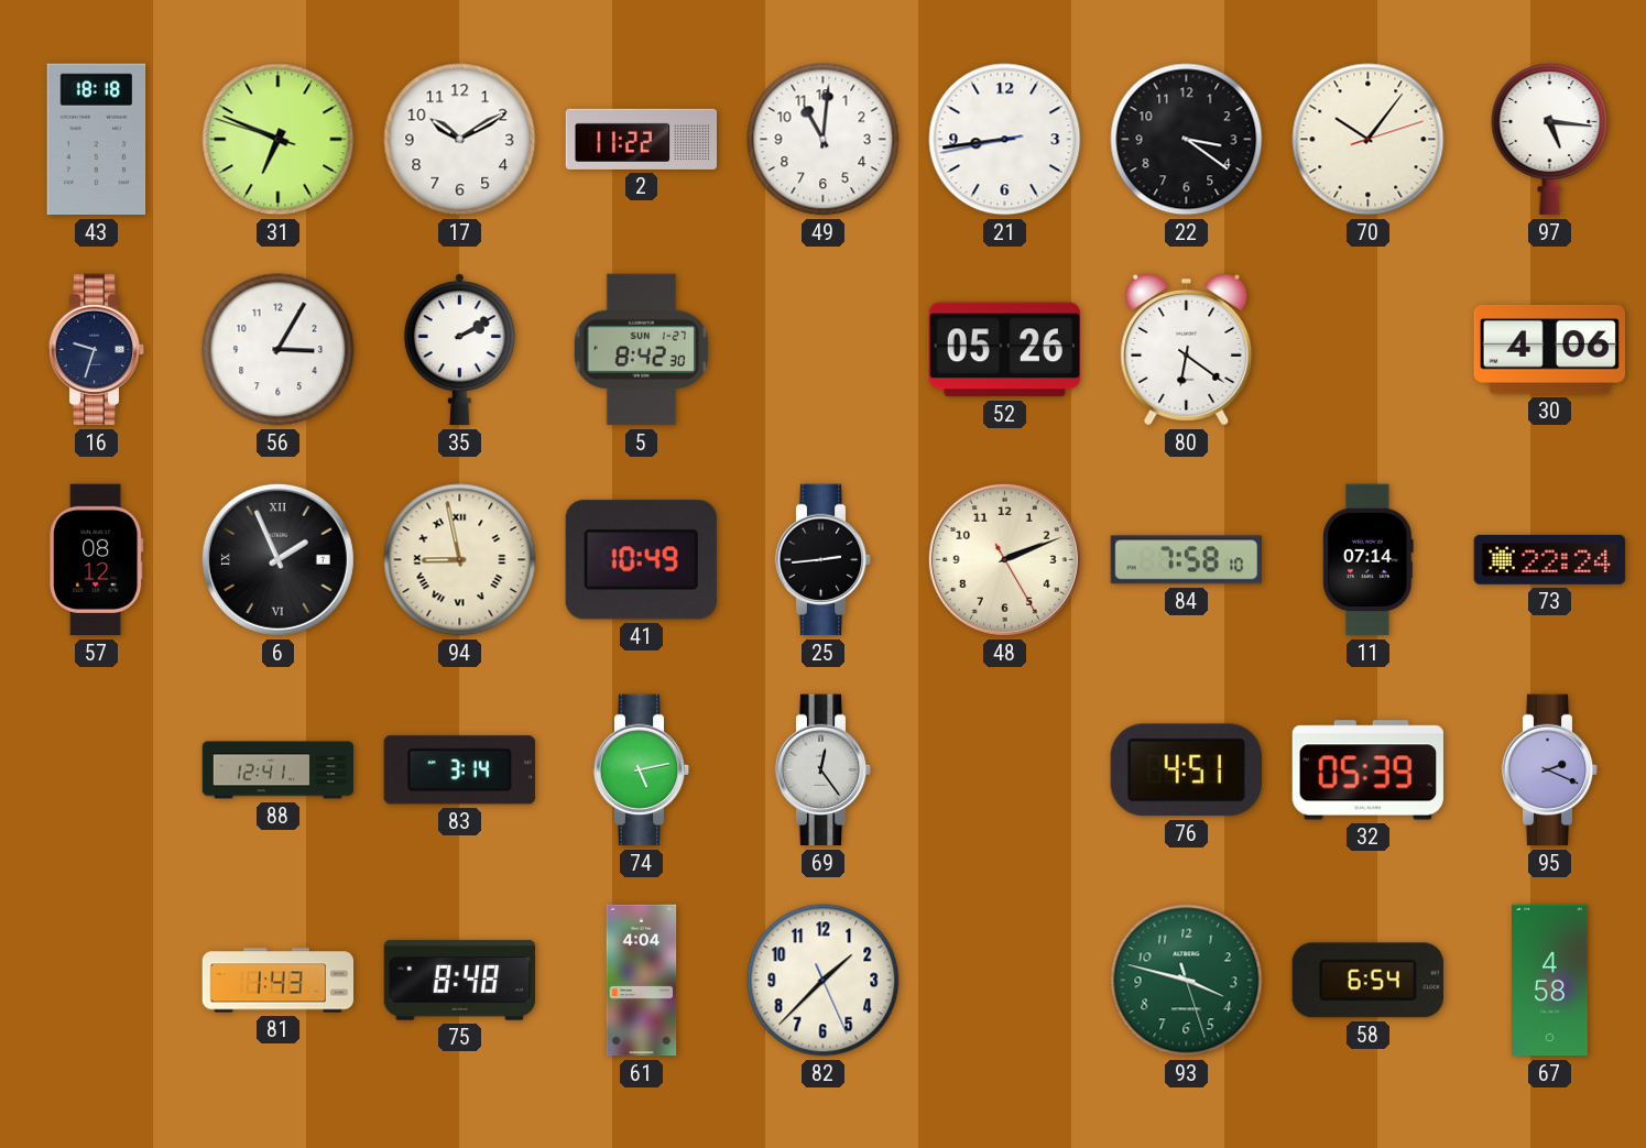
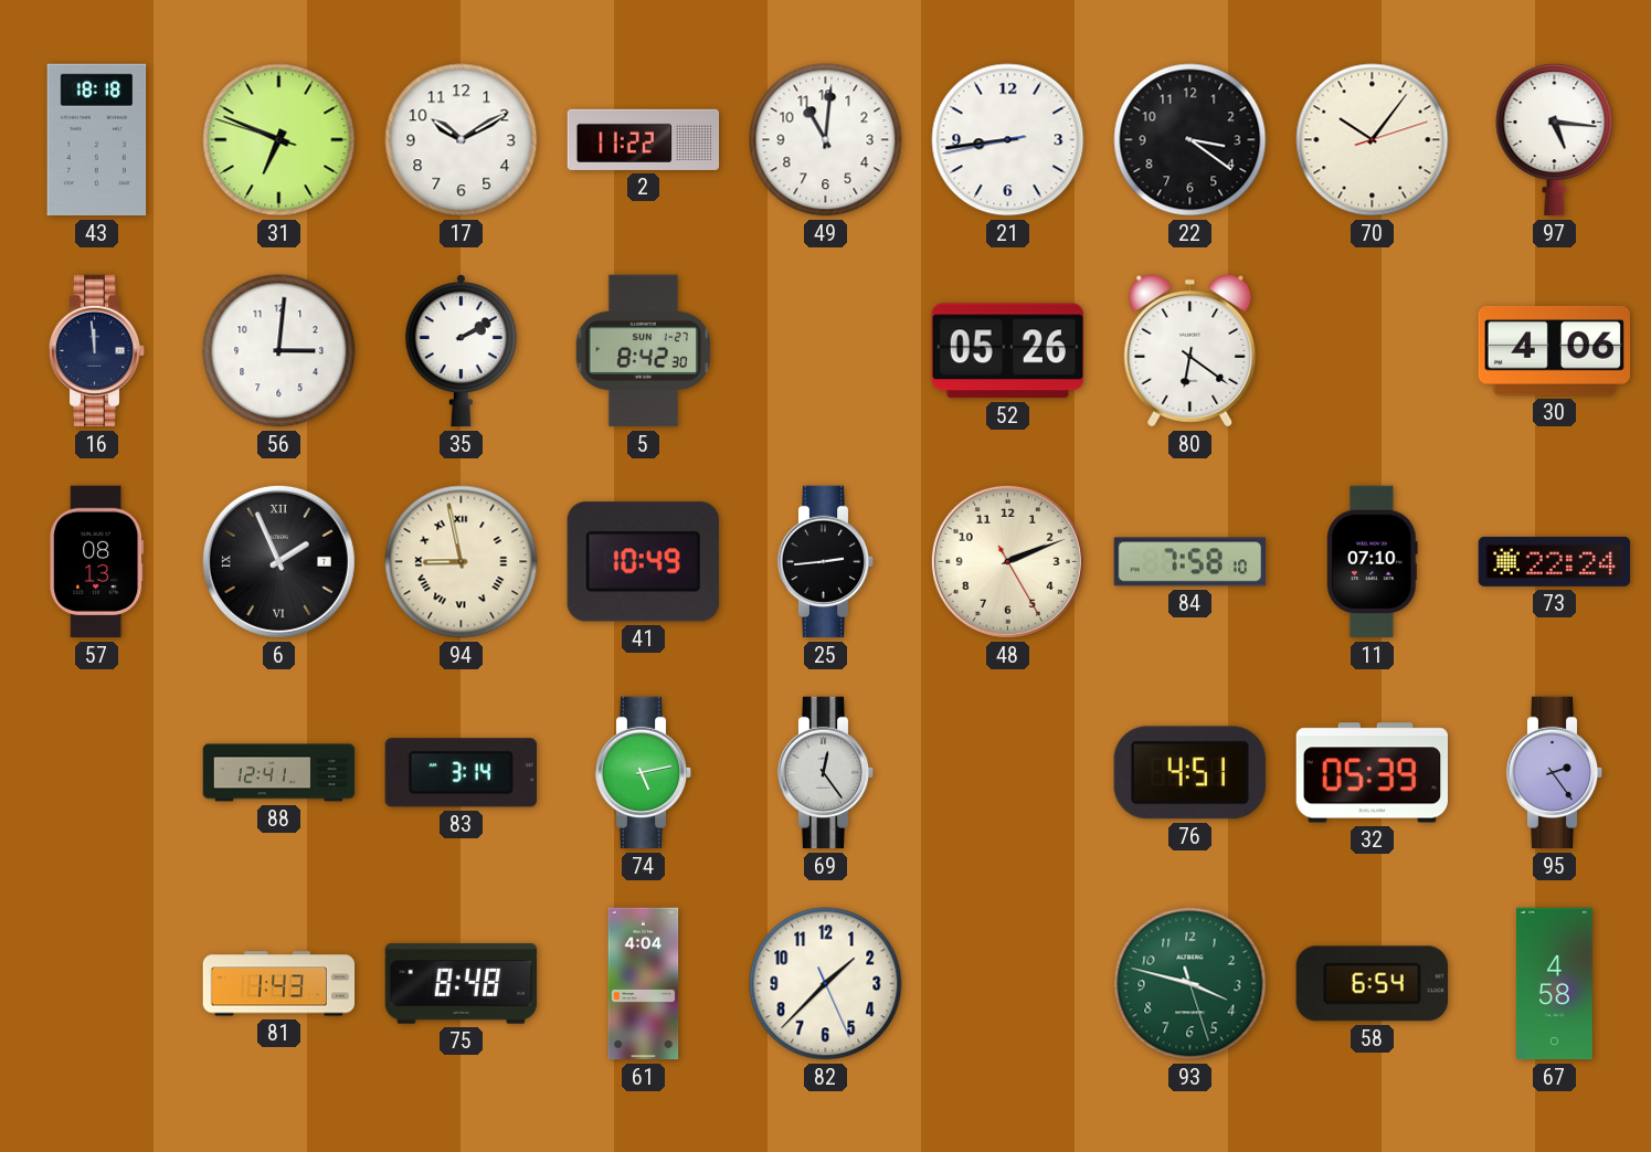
16: 9:33 -> 11:59
56: 3:05 -> 3:01
57: 08:12 -> 08:13
11: 07:14 -> 07:10
95: 2:19 -> 2:24
